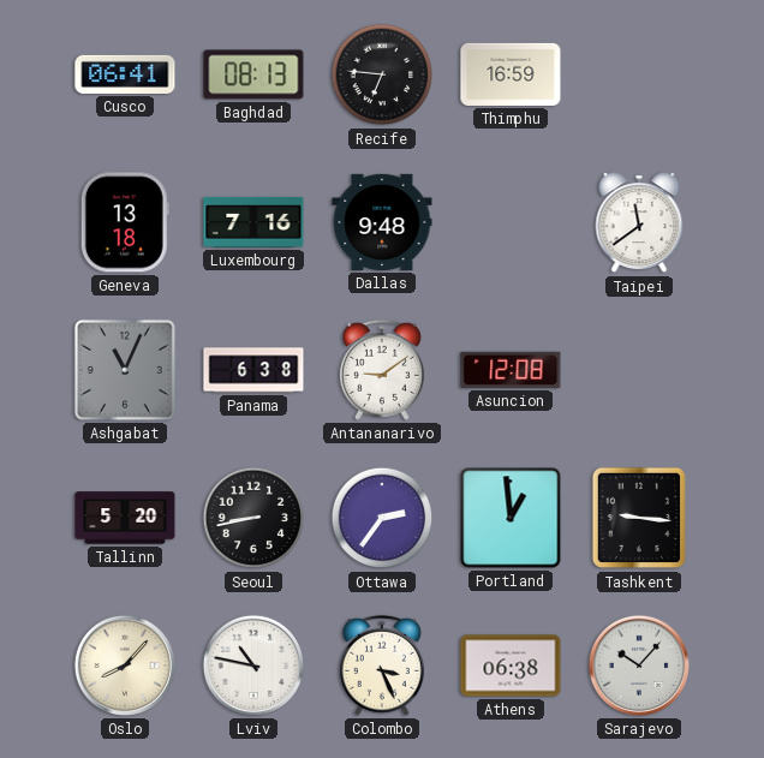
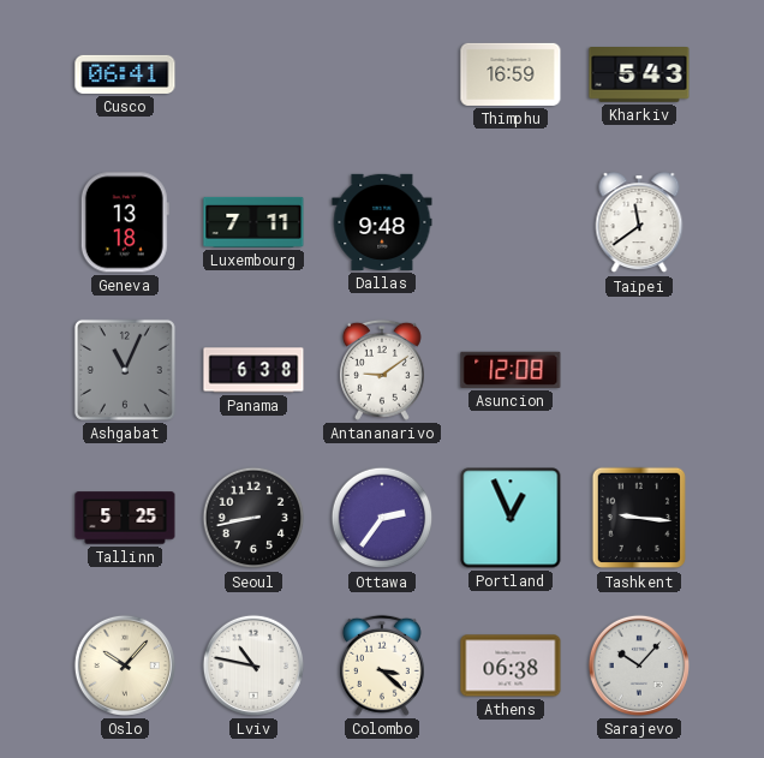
Baghdad: 08:13 -> none
Recife: 6:46 -> none
Kharkiv: none -> 5:43
Luxembourg: 7:16 -> 7:11
Tallinn: 5:20 -> 5:25
Portland: 12:59 -> 12:56
Oslo: 8:07 -> 10:07
Colombo: 3:26 -> 3:22
